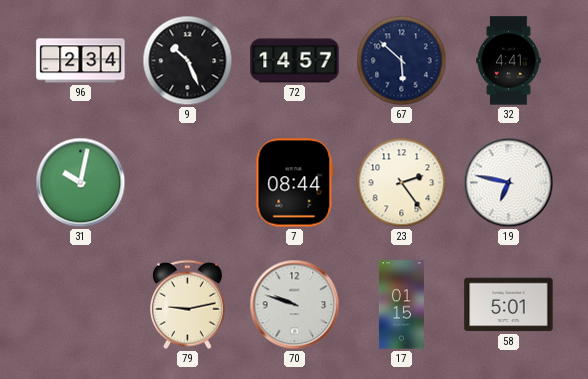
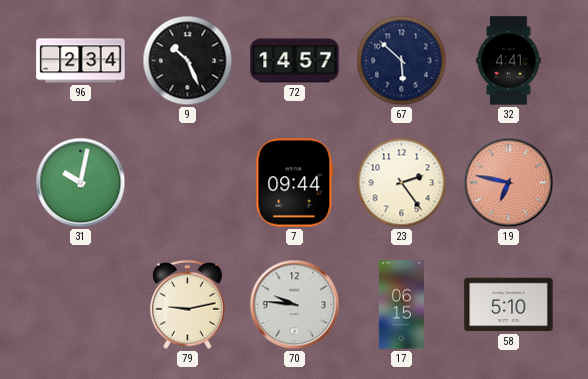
7: 08:44 -> 09:44
19 dial: white -> salmon
70: 9:48 -> 9:46
17: 01:15 -> 06:15
58: 5:01 -> 5:10
